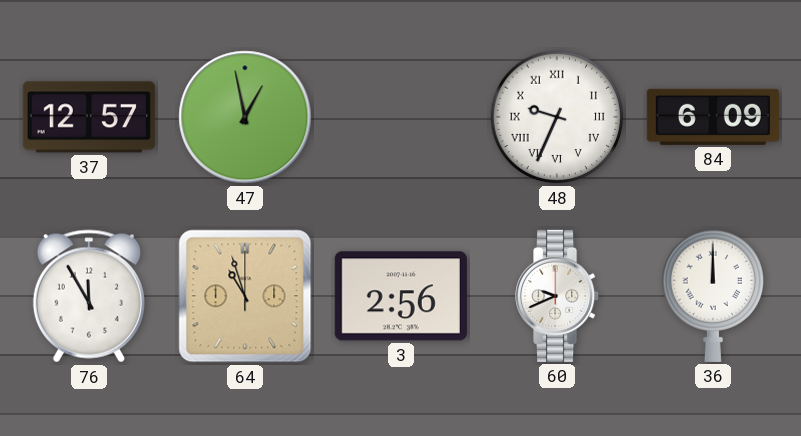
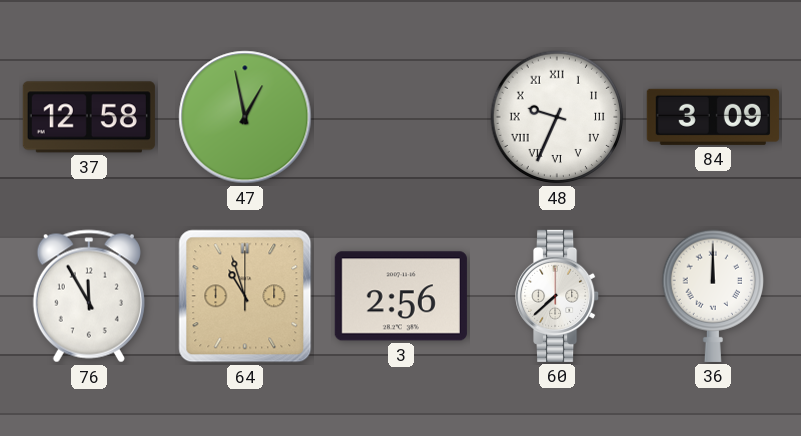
37: 12:57 -> 12:58
84: 6:09 -> 3:09
60: 9:41 -> 7:38
